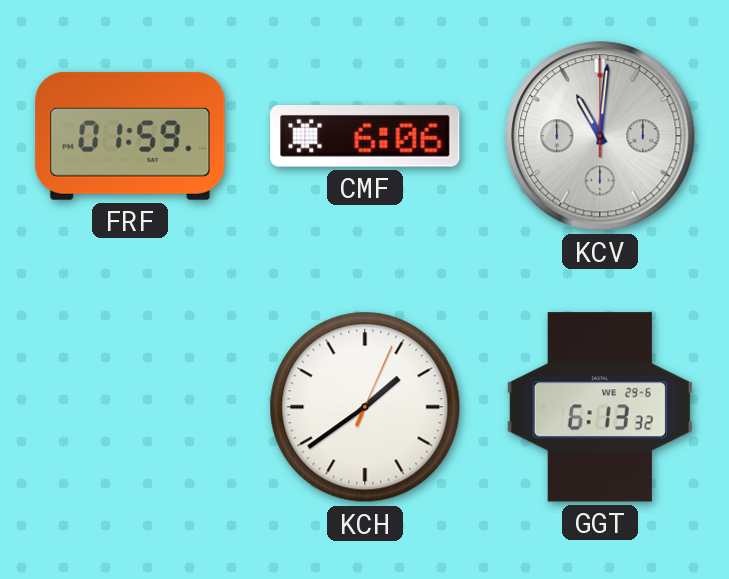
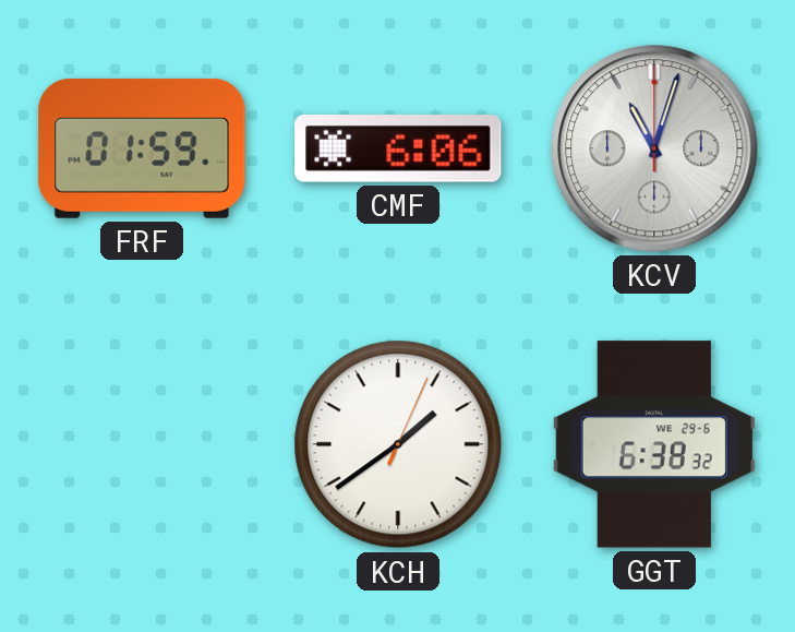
KCV: 11:01 -> 11:03
GGT: 6:13 -> 6:38
